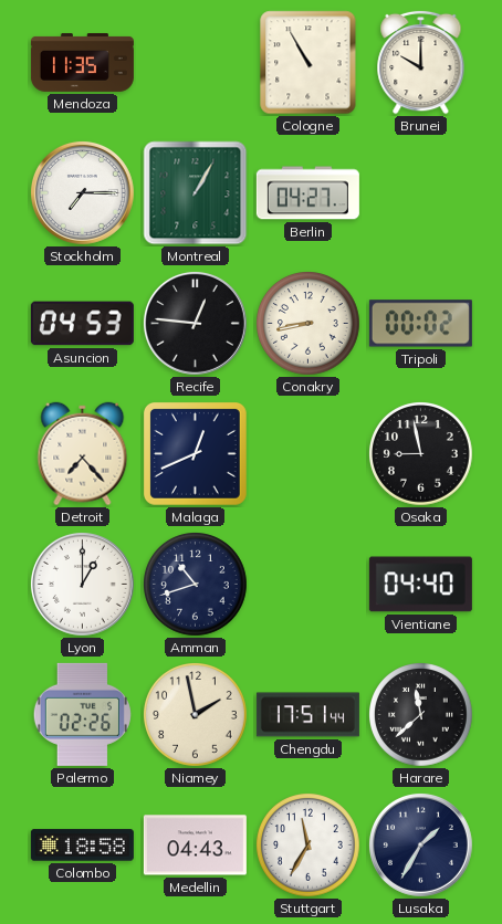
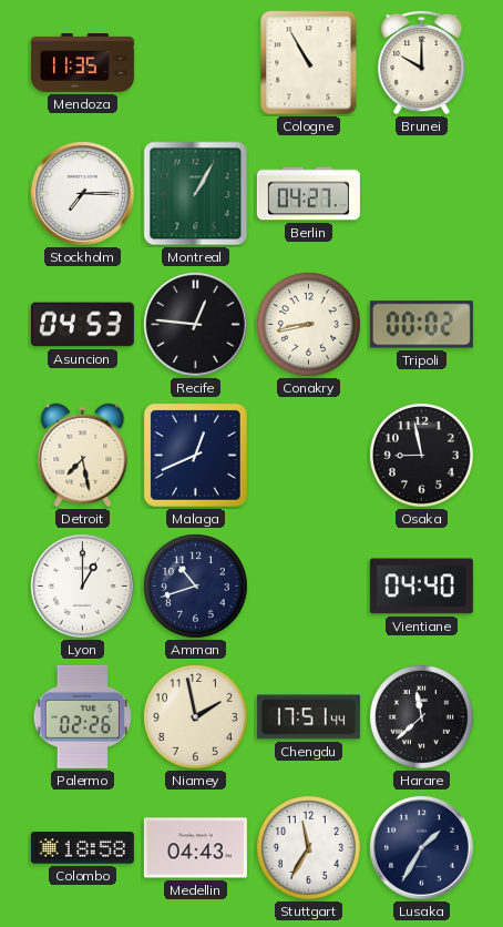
Detroit: 7:23 -> 7:28
